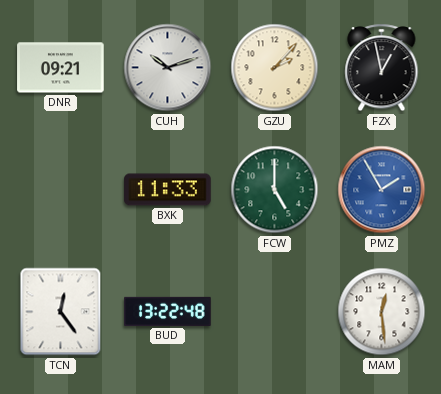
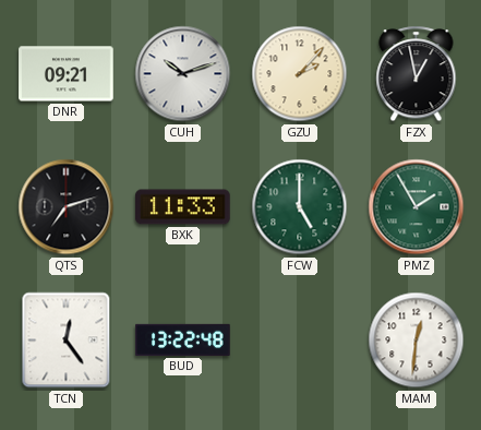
QTS: none -> 7:12
PMZ dial: blue -> green
MAM: 12:29 -> 12:31
